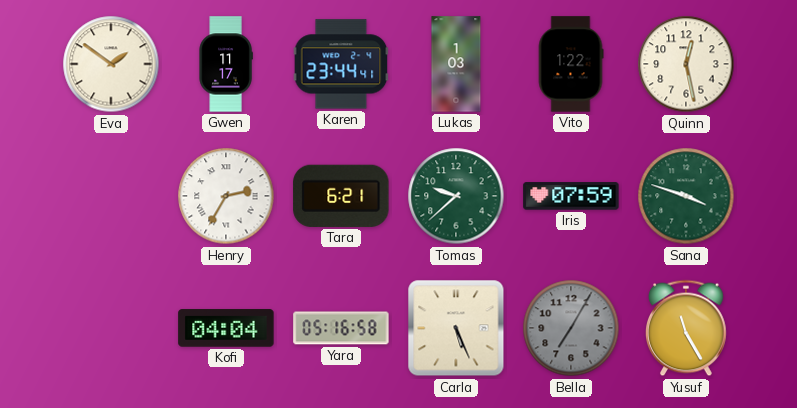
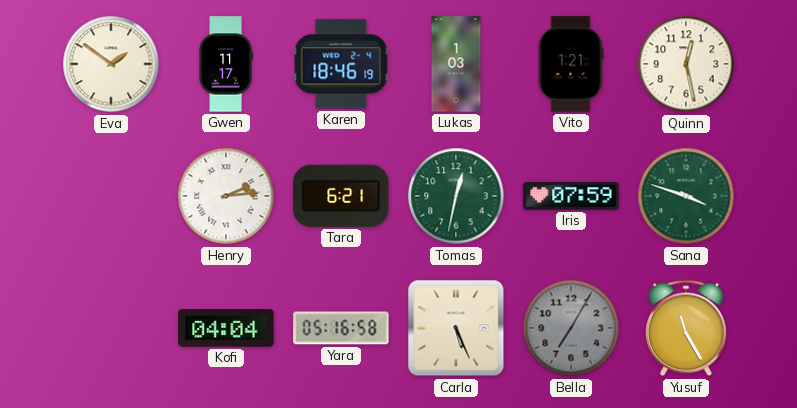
Karen: 23:44 -> 18:46
Vito: 1:22 -> 1:21
Henry: 2:35 -> 2:14
Tomas: 9:38 -> 12:32
